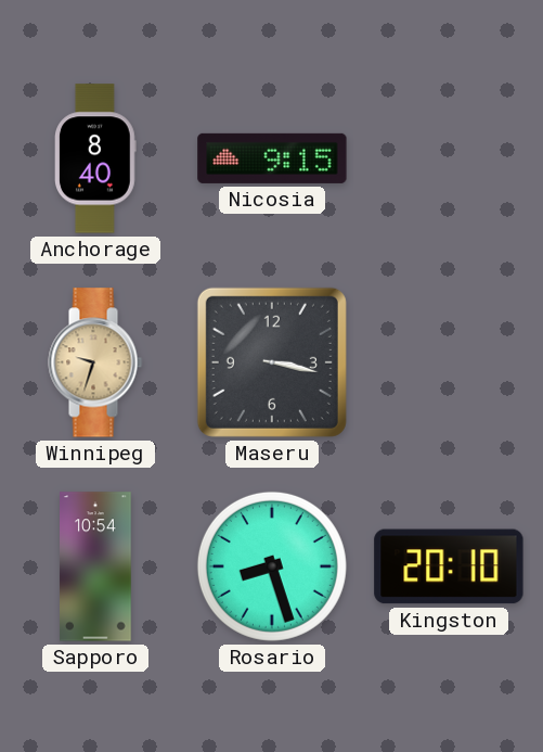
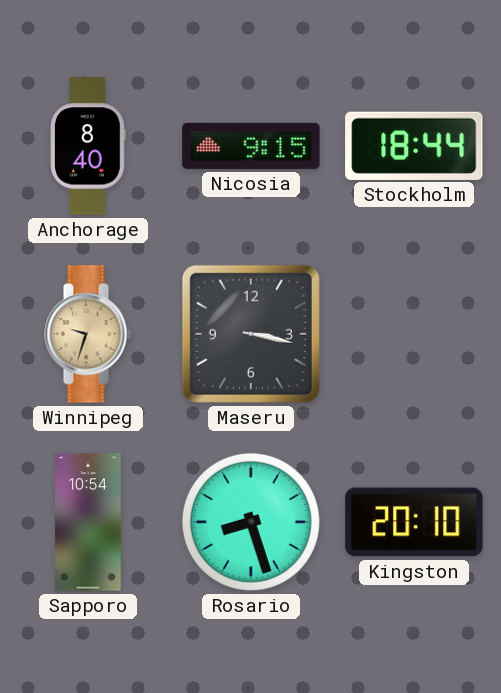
Stockholm: none -> 18:44
